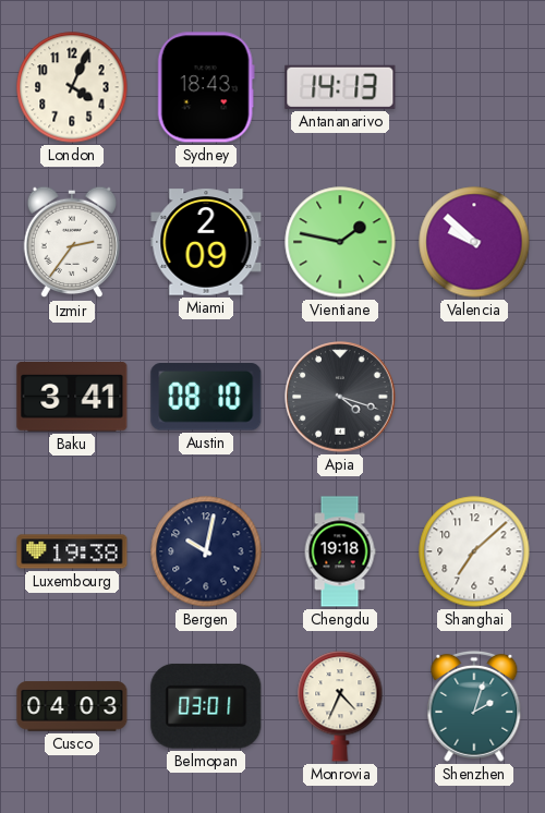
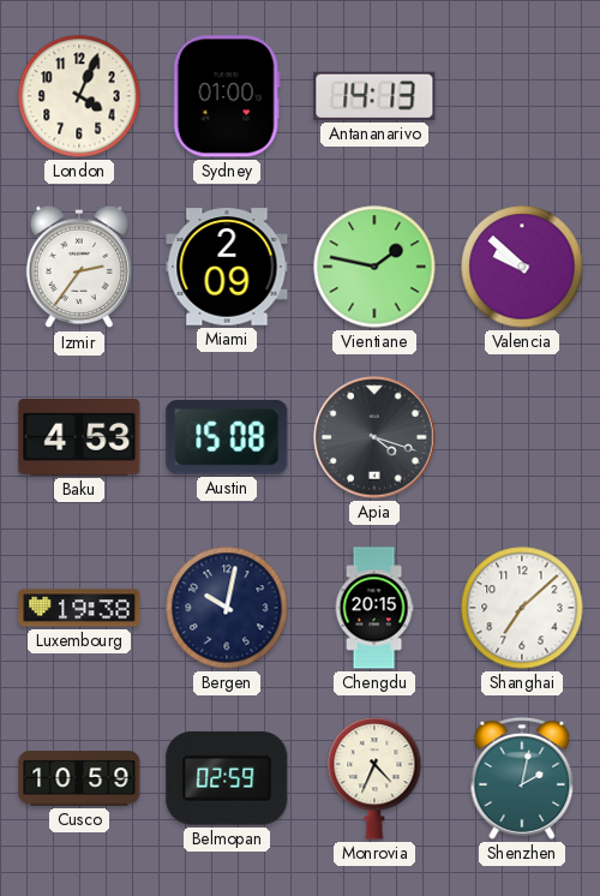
Sydney: 18:43 -> 01:00
Baku: 3:41 -> 4:53
Austin: 08:10 -> 15:08
Chengdu: 19:18 -> 20:15
Cusco: 04:03 -> 10:59
Belmopan: 03:01 -> 02:59
Shenzhen: 2:03 -> 2:02
